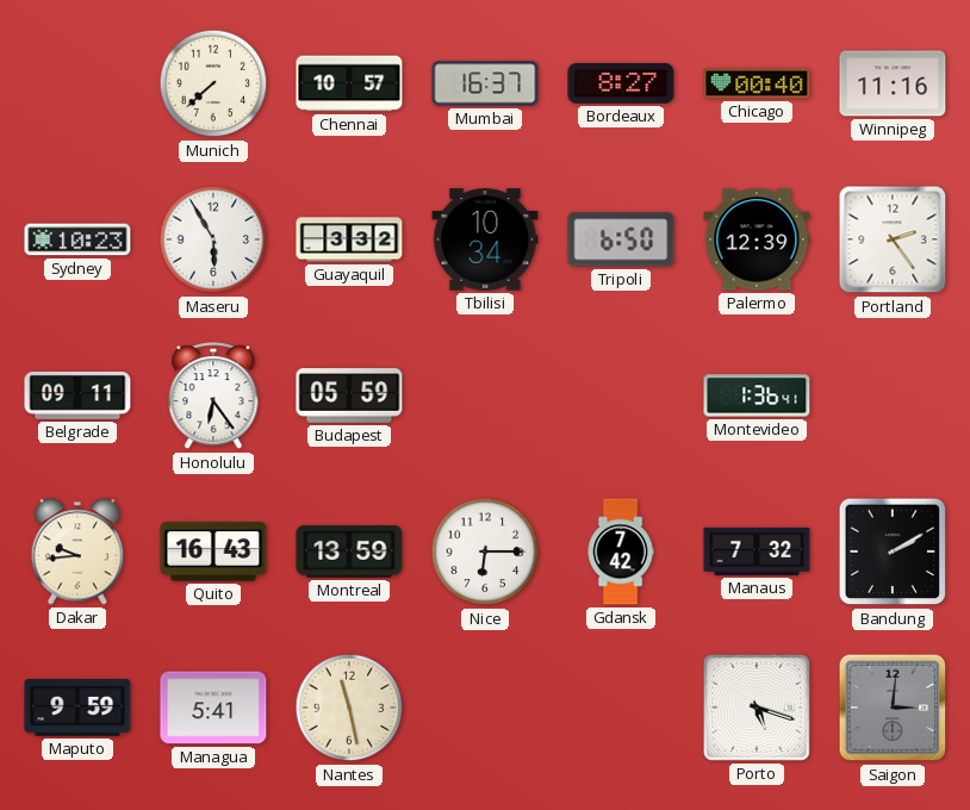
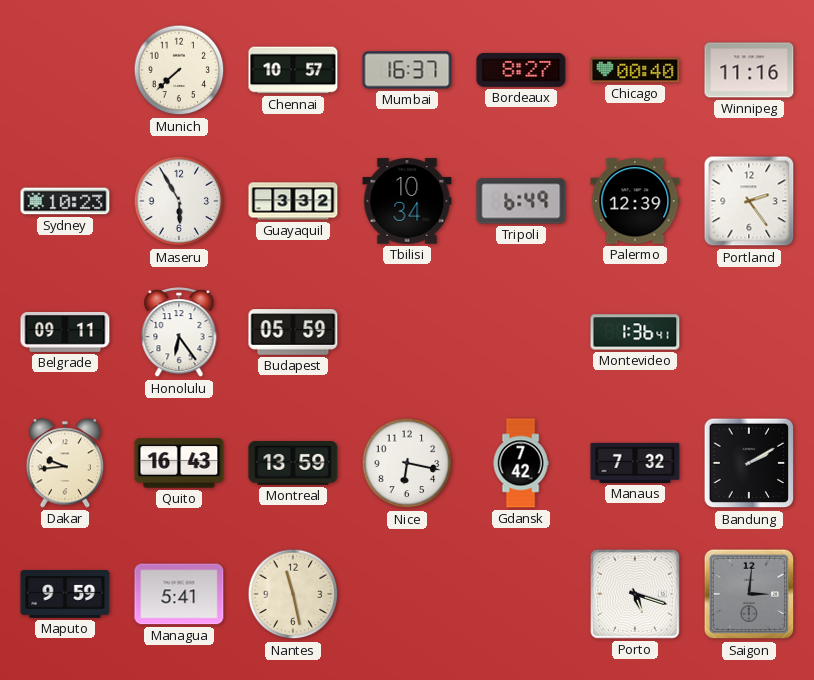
Tripoli: 6:50 -> 6:49
Nice: 6:15 -> 6:17
